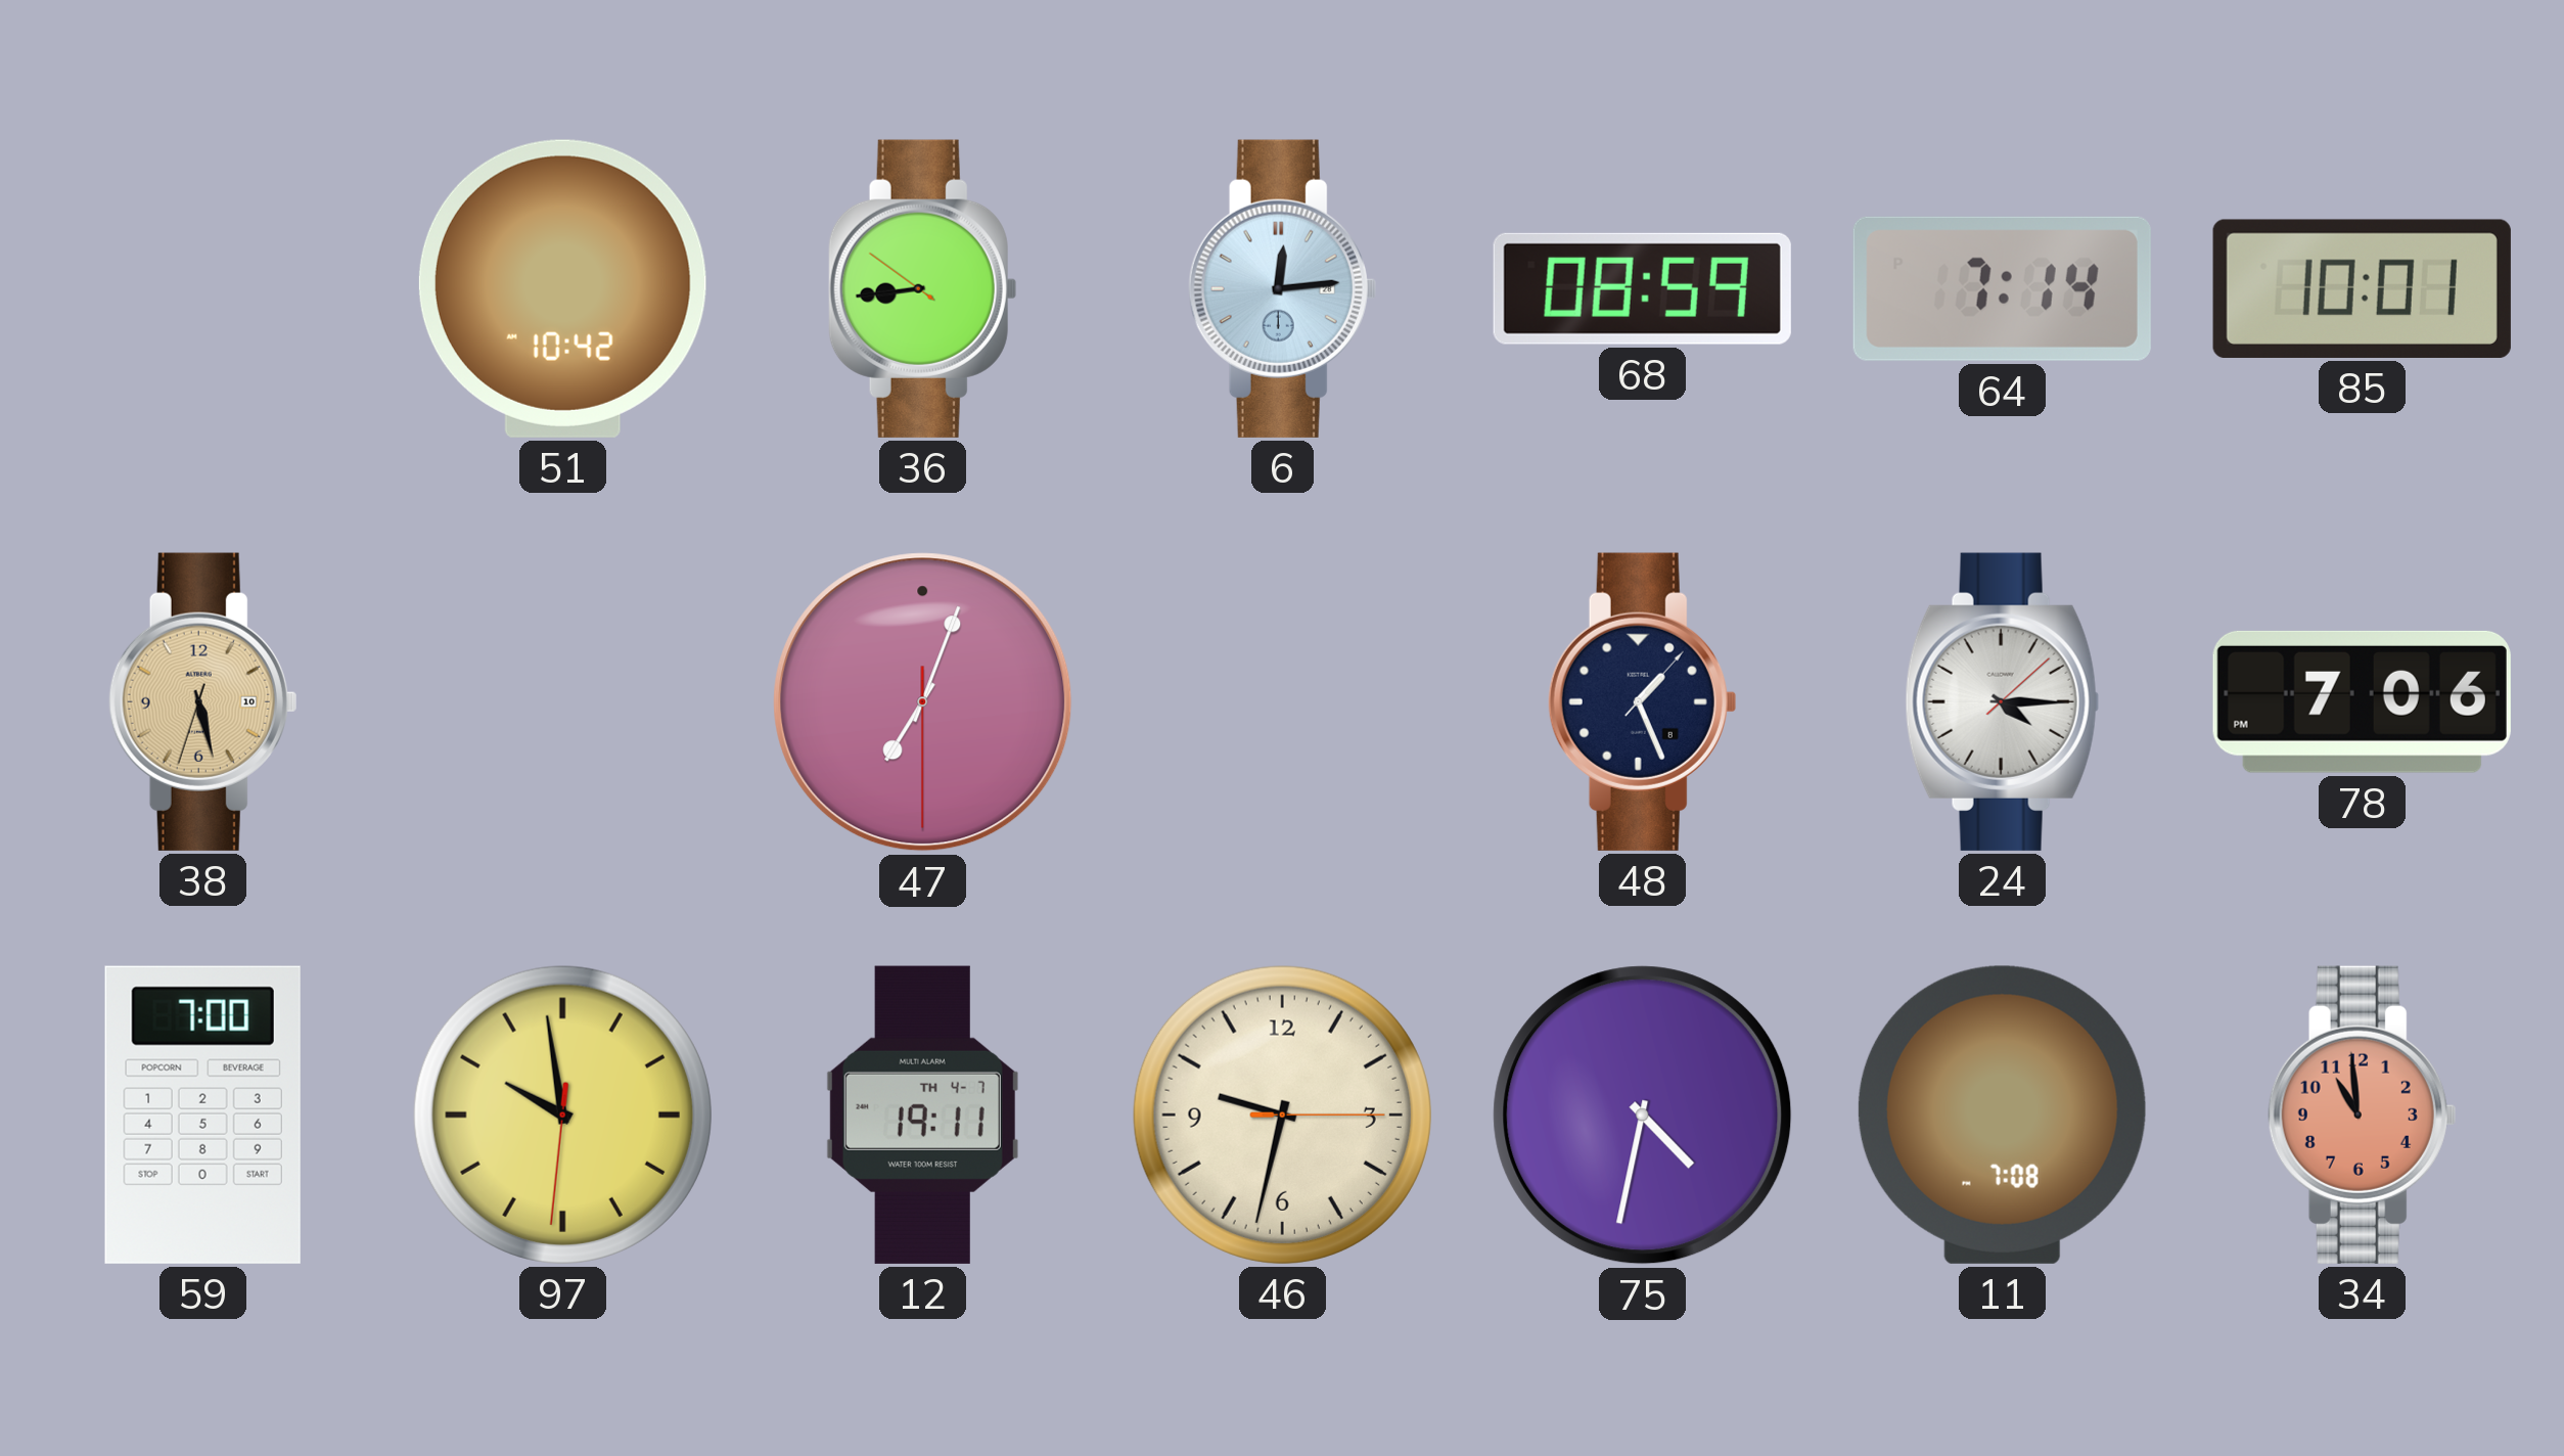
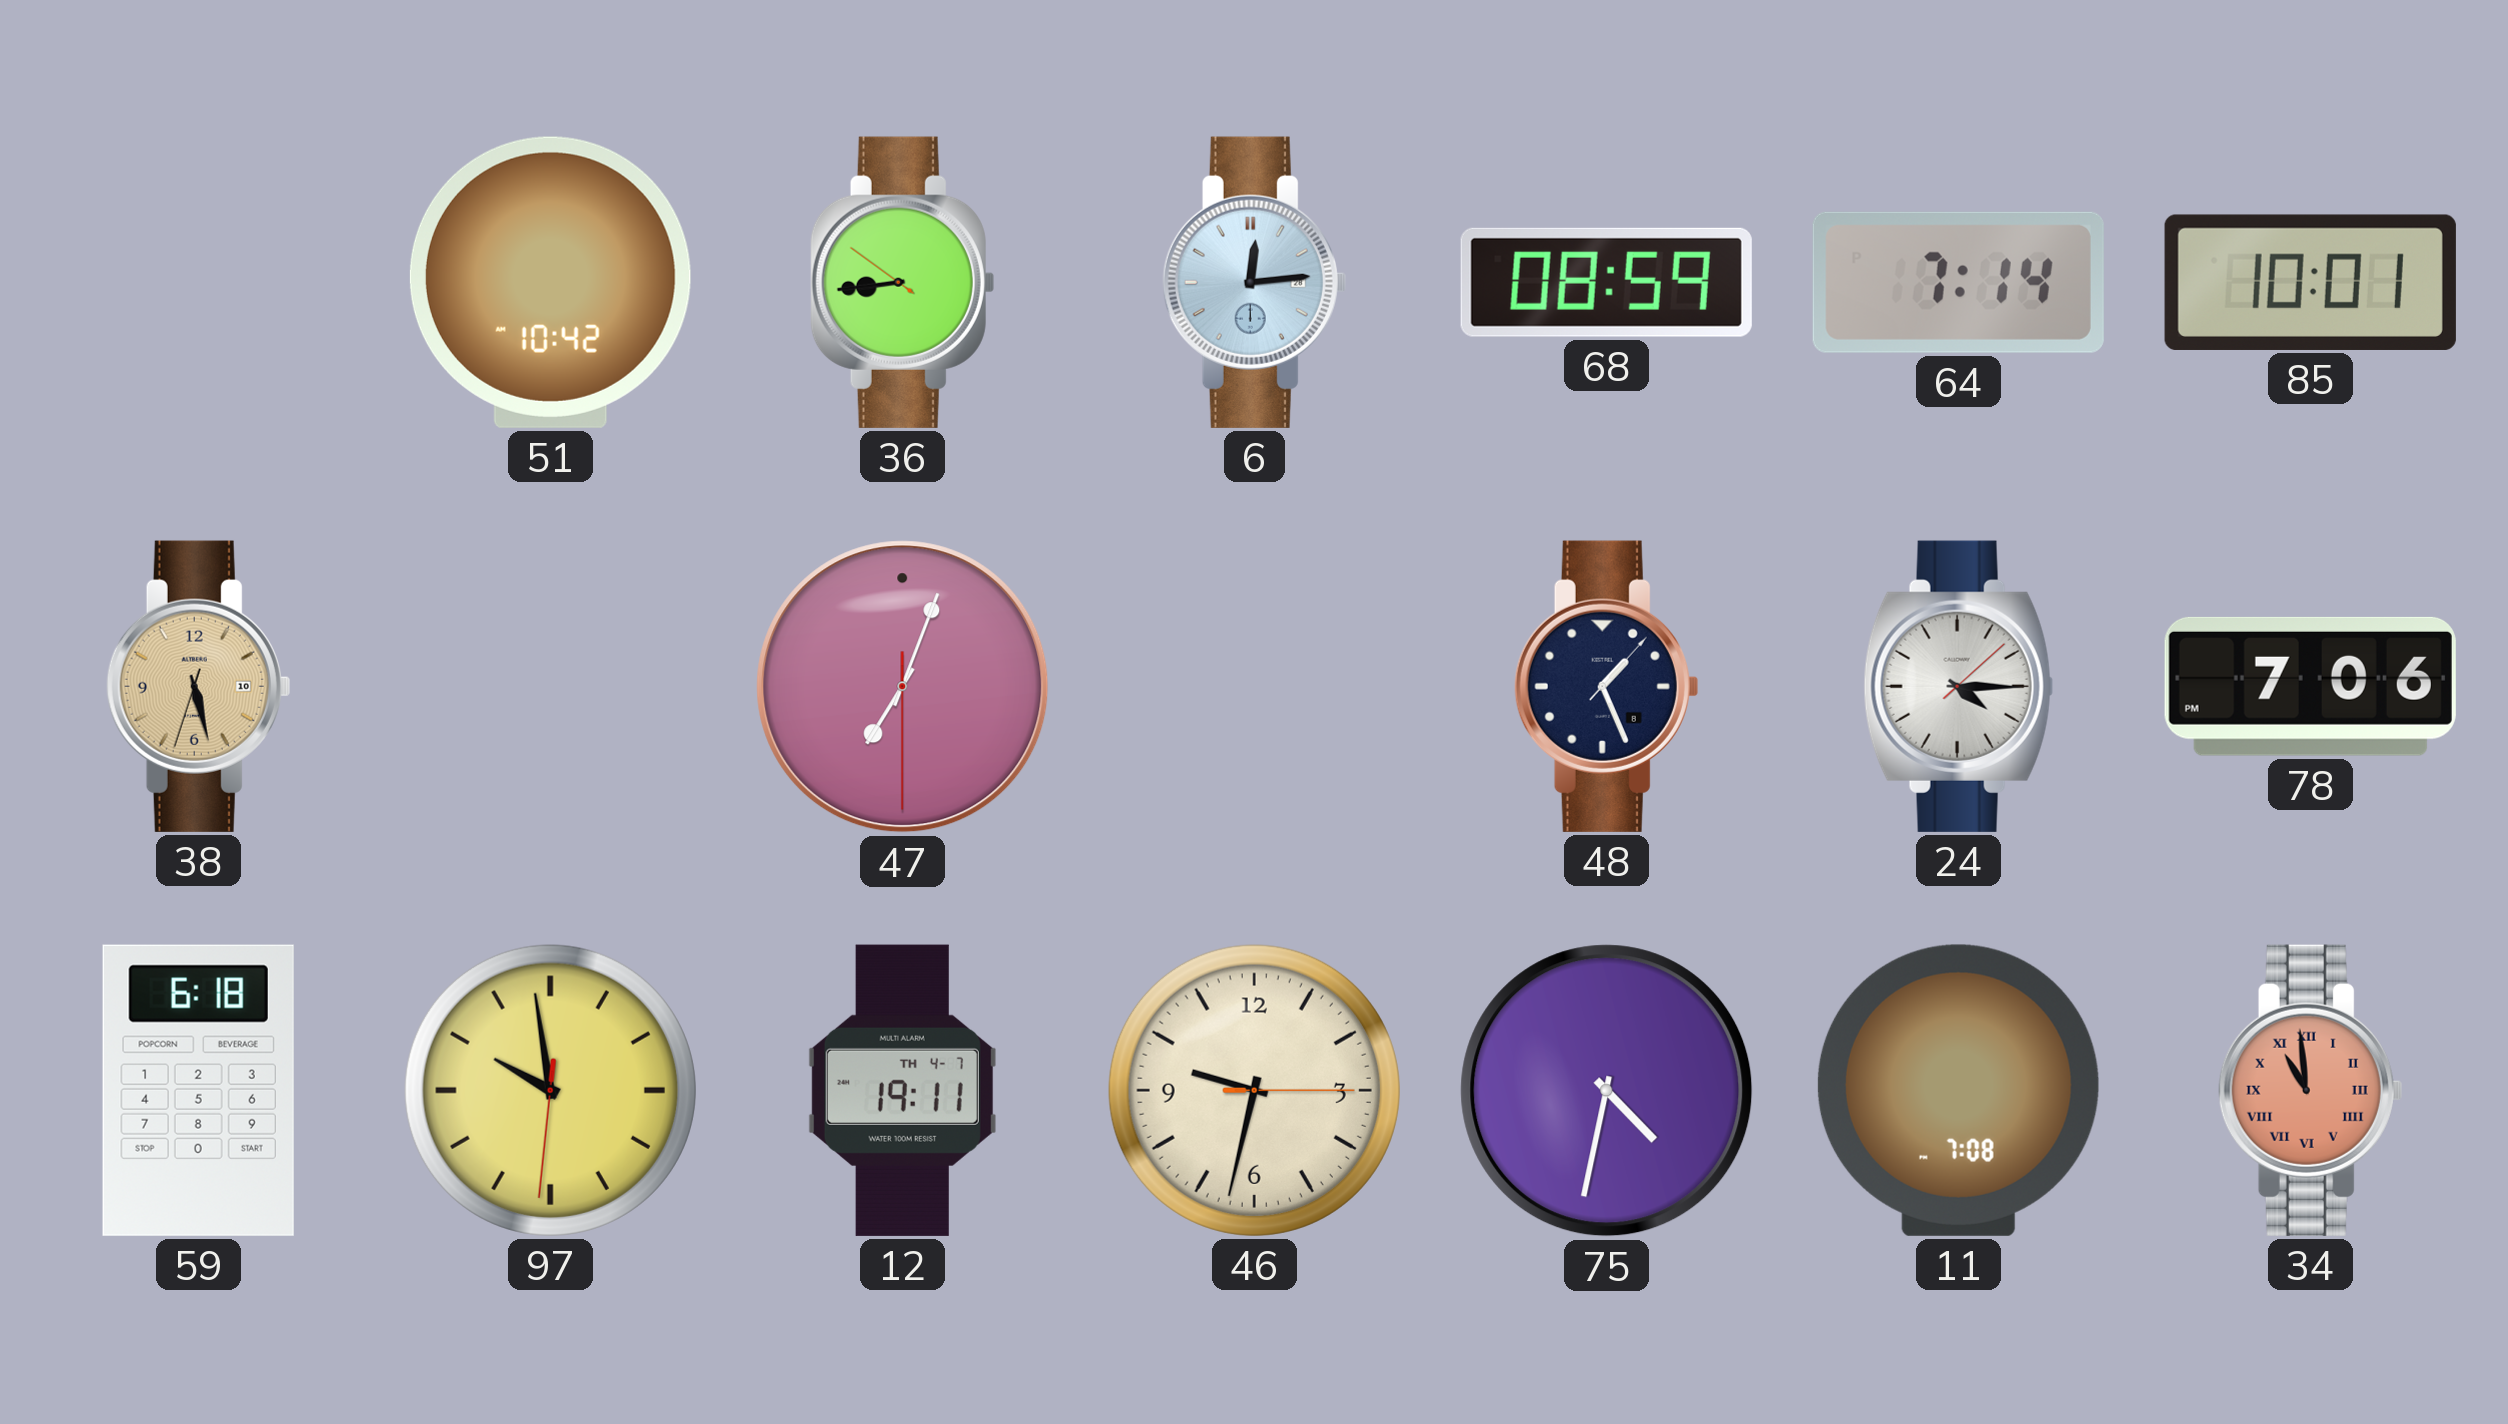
59: 7:00 -> 6:18
34 numerals: Arabic -> Roman
